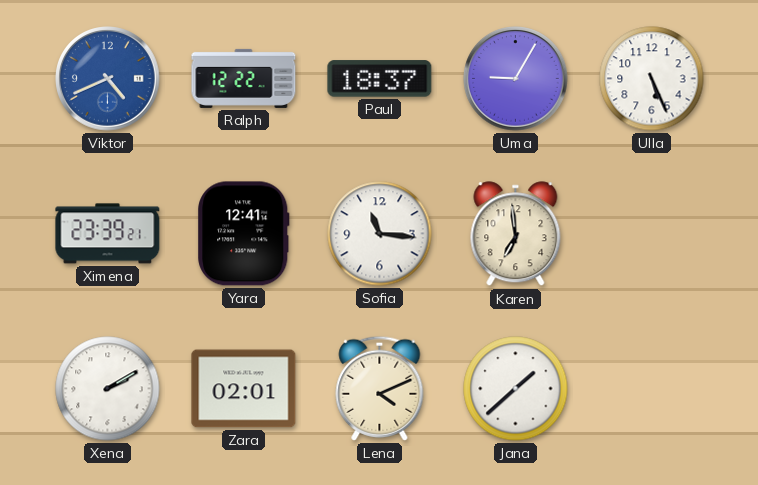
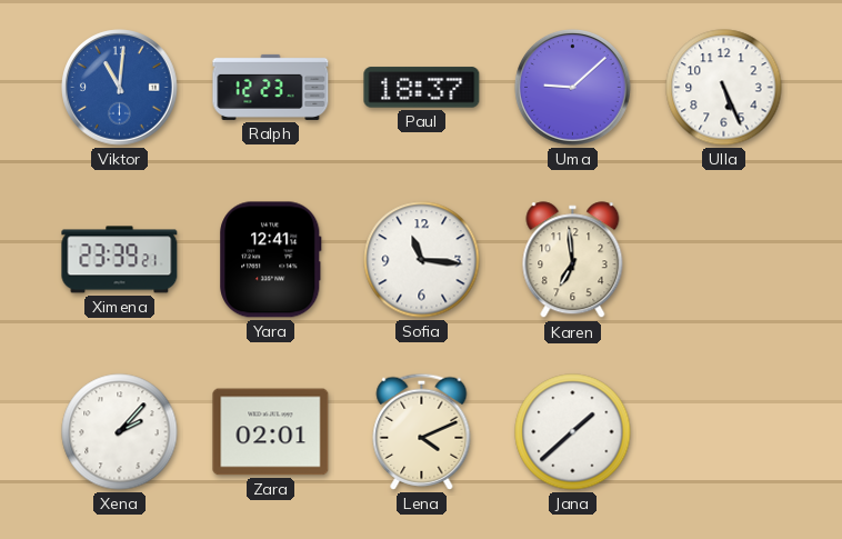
Viktor: 4:41 -> 11:01
Ralph: 12:22 -> 12:23
Uma: 9:05 -> 9:08
Xena: 2:10 -> 2:07
